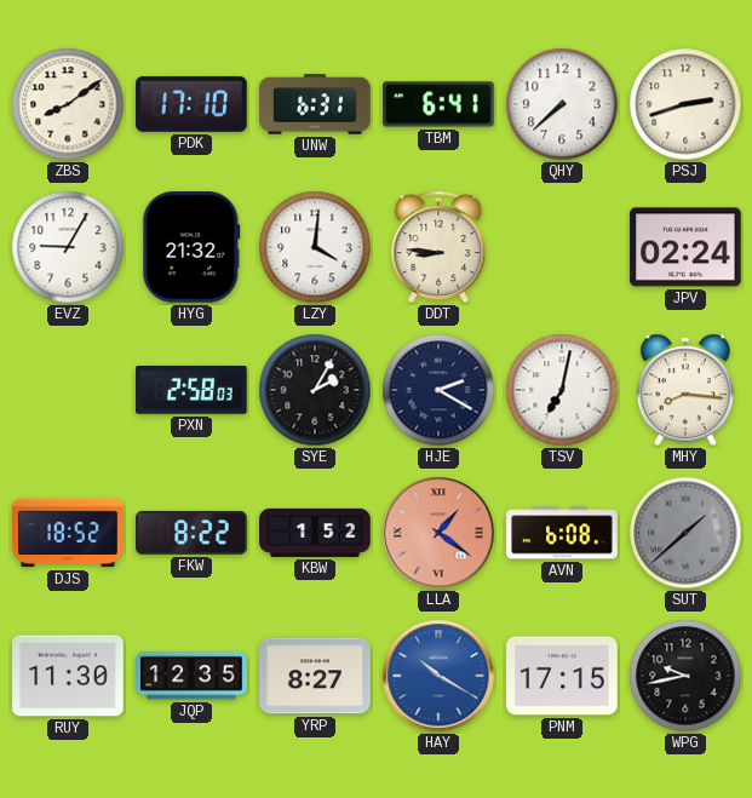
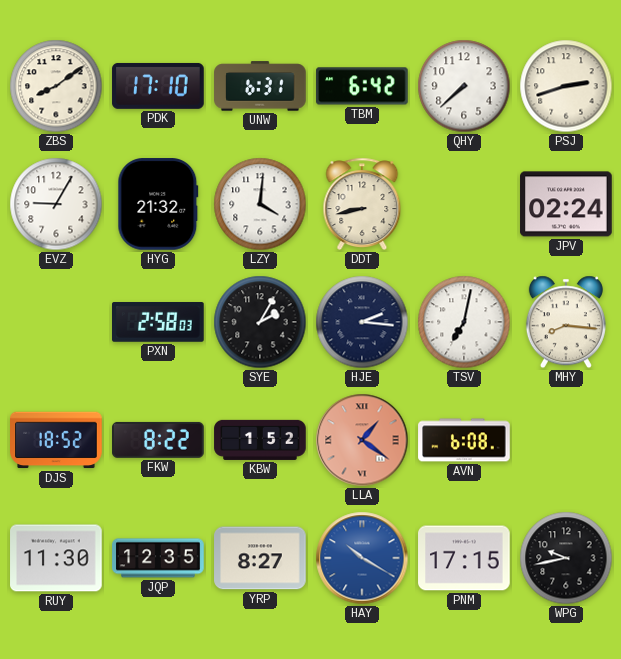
TBM: 6:41 -> 6:42
DDT: 8:46 -> 8:43
HJE: 2:20 -> 2:16
SUT: 1:38 -> none
